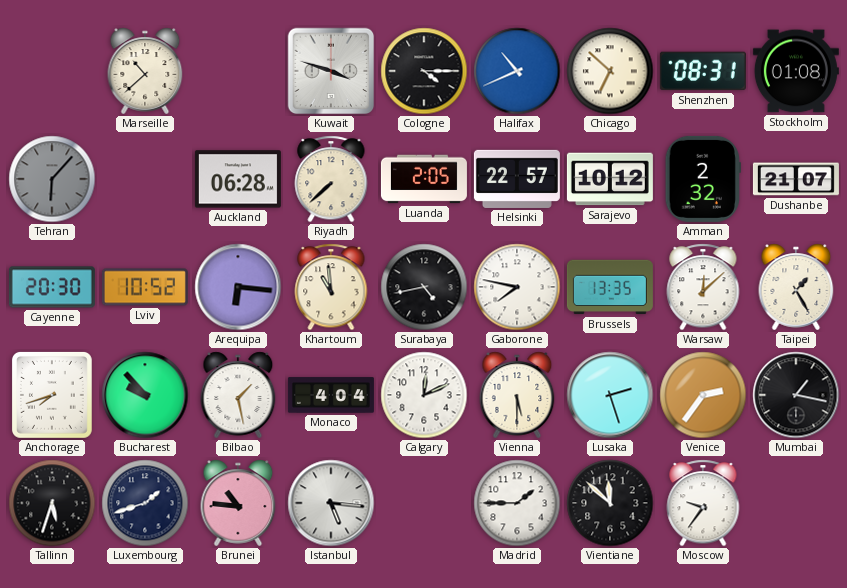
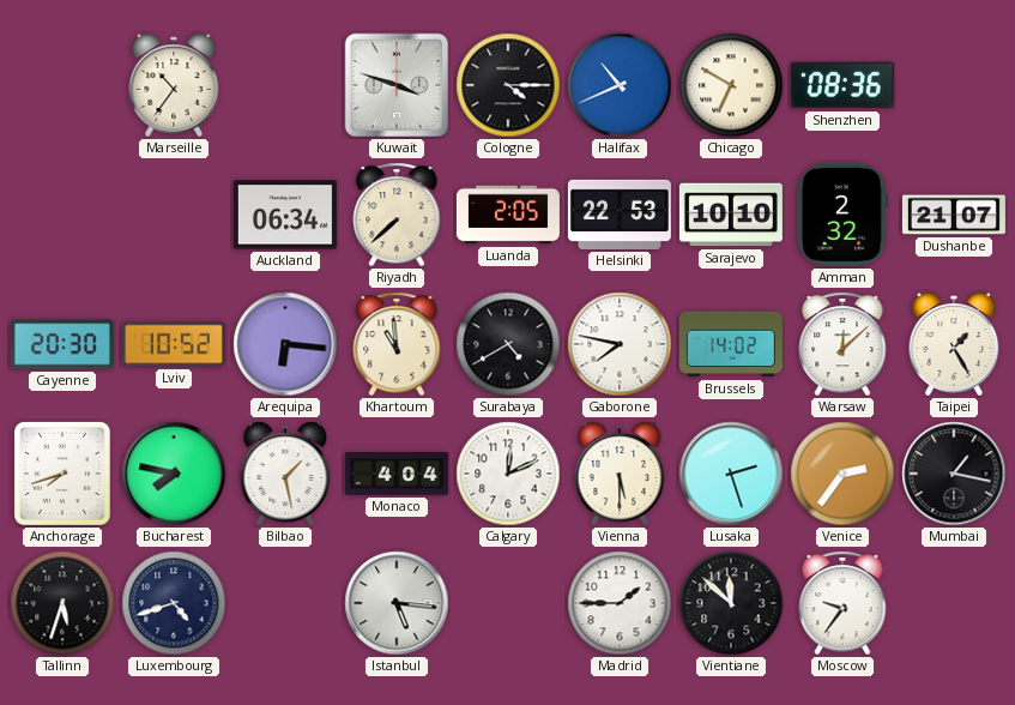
Marseille: 10:38 -> 10:36
Chicago: 6:52 -> 6:50
Shenzhen: 08:31 -> 08:36
Stockholm: 01:08 -> none
Tehran: 6:07 -> none
Auckland: 06:28 -> 06:34
Helsinki: 22:57 -> 22:53
Sarajevo: 10:12 -> 10:10
Surabaya: 4:43 -> 4:40
Brussels: 13:35 -> 14:02
Bucharest: 9:53 -> 7:47
Luxembourg: 1:42 -> 4:42
Brunei: 10:46 -> none
